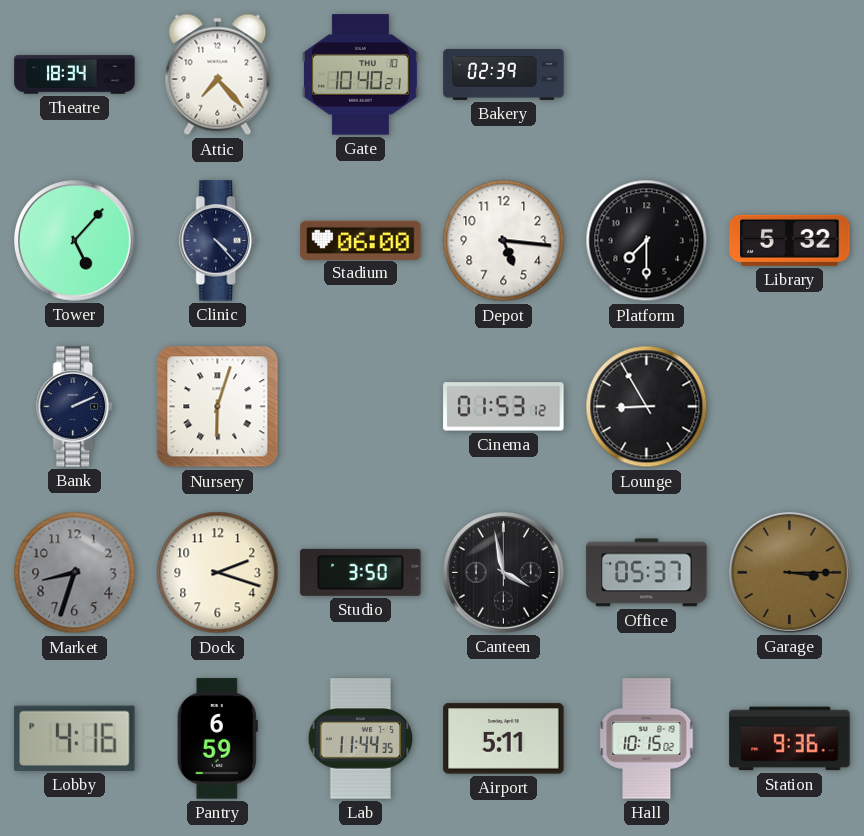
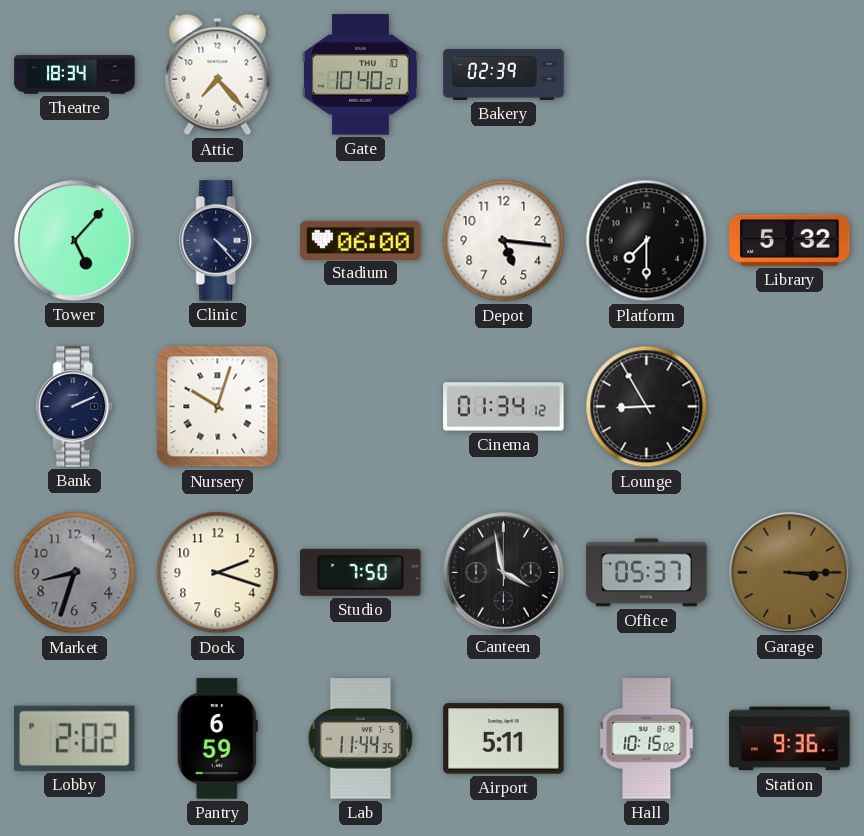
Nursery: 6:03 -> 10:03
Cinema: 01:53 -> 01:34
Studio: 3:50 -> 7:50
Lobby: 4:16 -> 2:02
